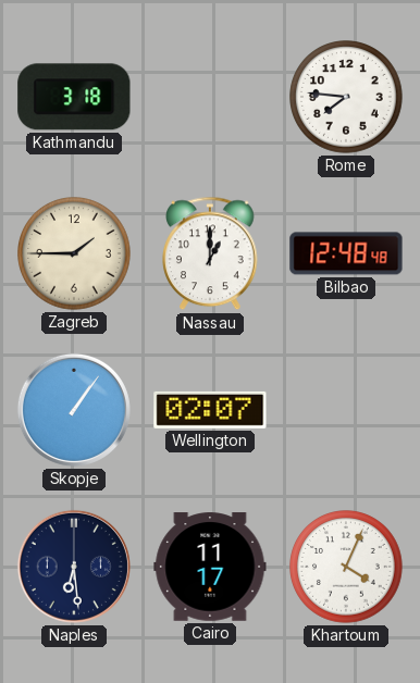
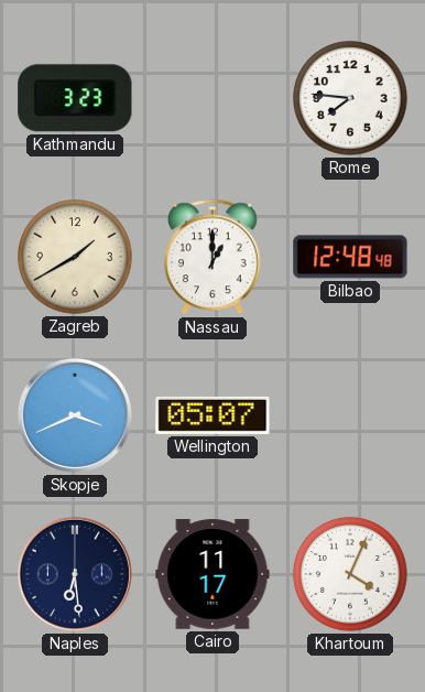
Kathmandu: 3:18 -> 3:23
Zagreb: 1:45 -> 1:40
Skopje: 1:06 -> 3:41
Wellington: 02:07 -> 05:07
